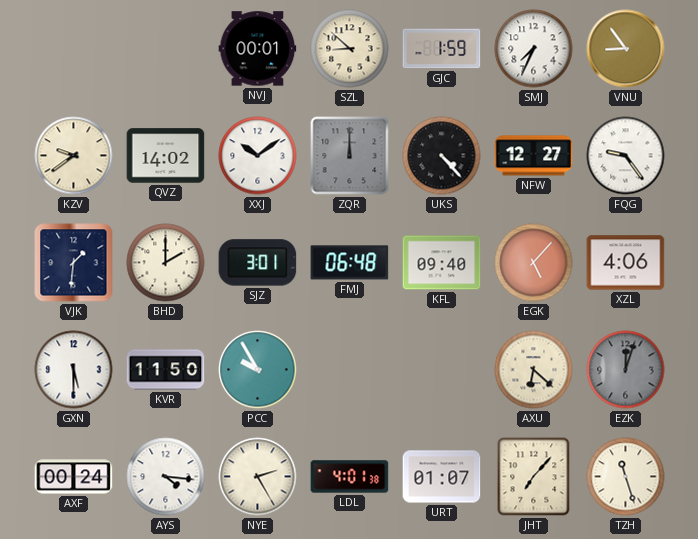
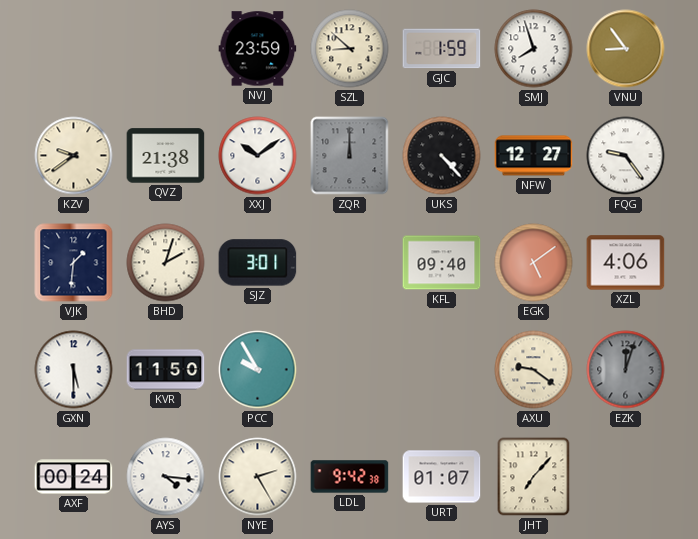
NVJ: 00:01 -> 23:59
SMJ: 7:34 -> 7:57
QVZ: 14:02 -> 21:38
BHD: 2:00 -> 2:03
FMJ: 06:48 -> none
EGK: 5:07 -> 5:09
AXU: 6:22 -> 9:21
LDL: 4:01 -> 9:42
TZH: 11:27 -> none
